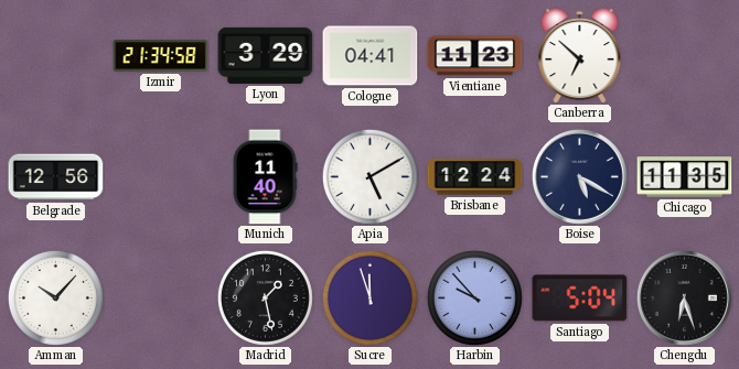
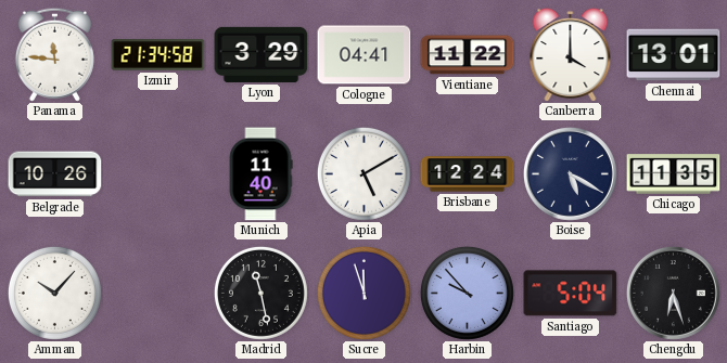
Panama: none -> 11:46
Vientiane: 11:23 -> 11:22
Canberra: 6:52 -> 4:00
Chennai: none -> 13:01
Belgrade: 12:56 -> 10:26
Madrid: 1:28 -> 11:28
